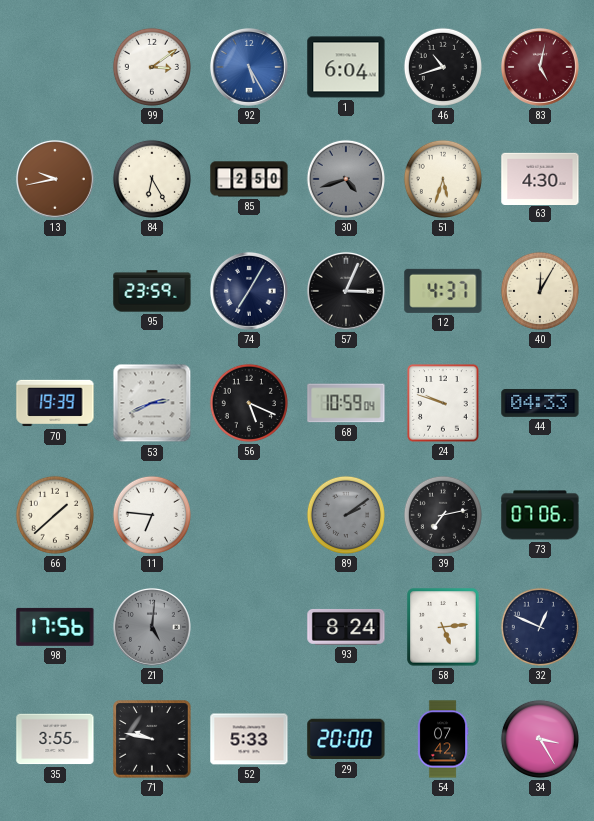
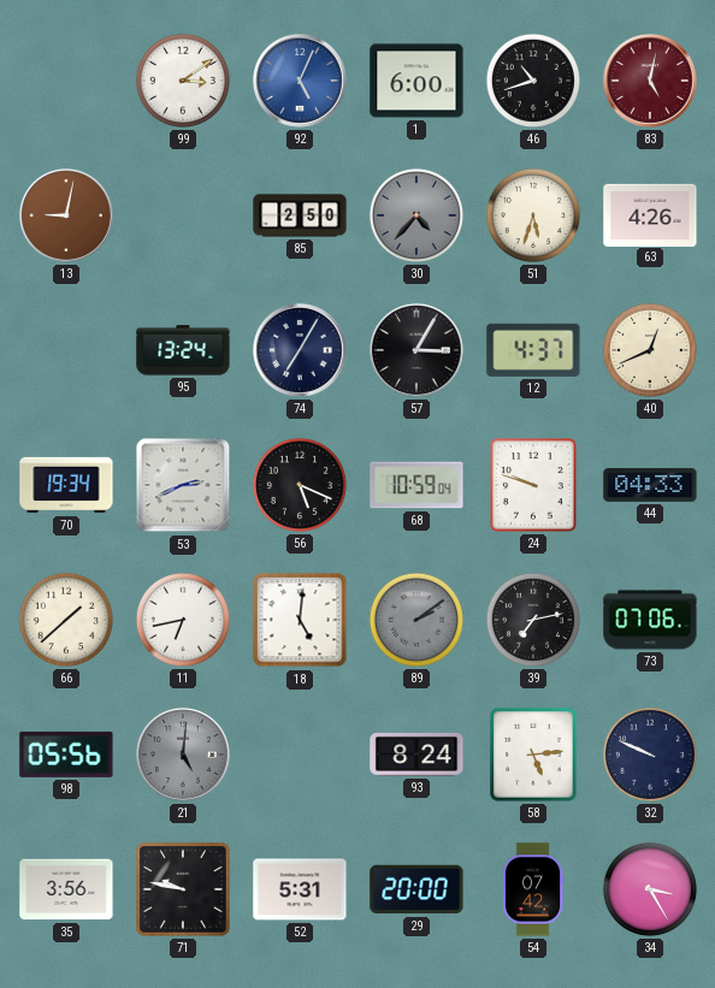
92: 5:25 -> 5:04
1: 6:04 -> 6:00
13: 9:43 -> 9:02
84: 6:25 -> none
30: 4:42 -> 4:37
63: 4:30 -> 4:26
95: 23:59 -> 13:24
57: 3:04 -> 3:05
40: 12:05 -> 12:41
70: 19:39 -> 19:34
11: 6:46 -> 6:43
18: none -> 5:01
98: 17:56 -> 05:56
32: 12:49 -> 9:49
35: 3:55 -> 3:56
52: 5:33 -> 5:31
